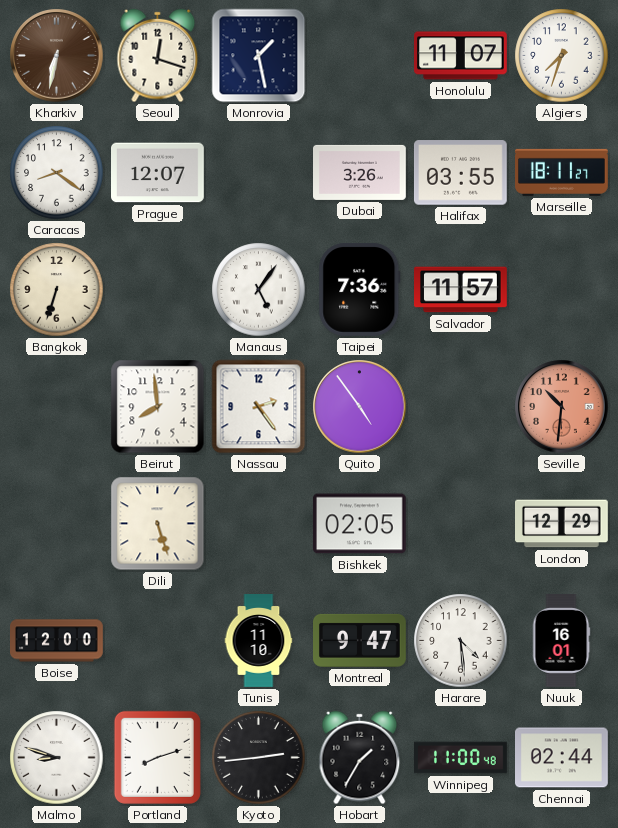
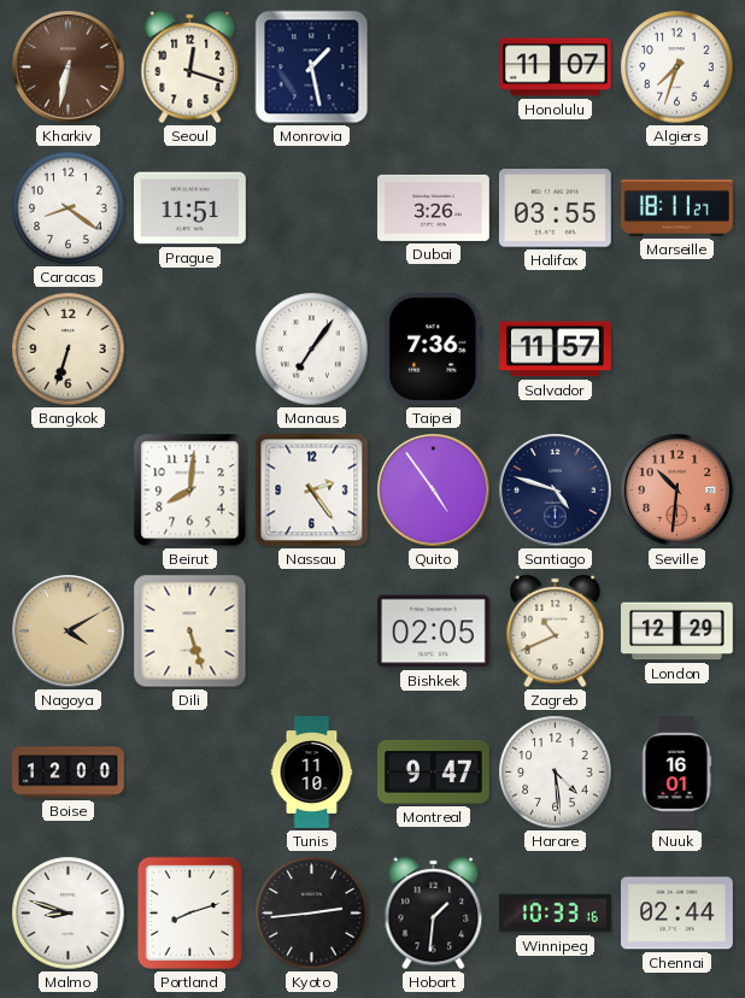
Prague: 12:07 -> 11:51
Manaus: 5:06 -> 7:06
Beirut: 7:59 -> 8:01
Santiago: none -> 4:48
Nagoya: none -> 4:10
Zagreb: none -> 10:41
Hobart: 1:35 -> 1:31
Winnipeg: 11:00 -> 10:33
